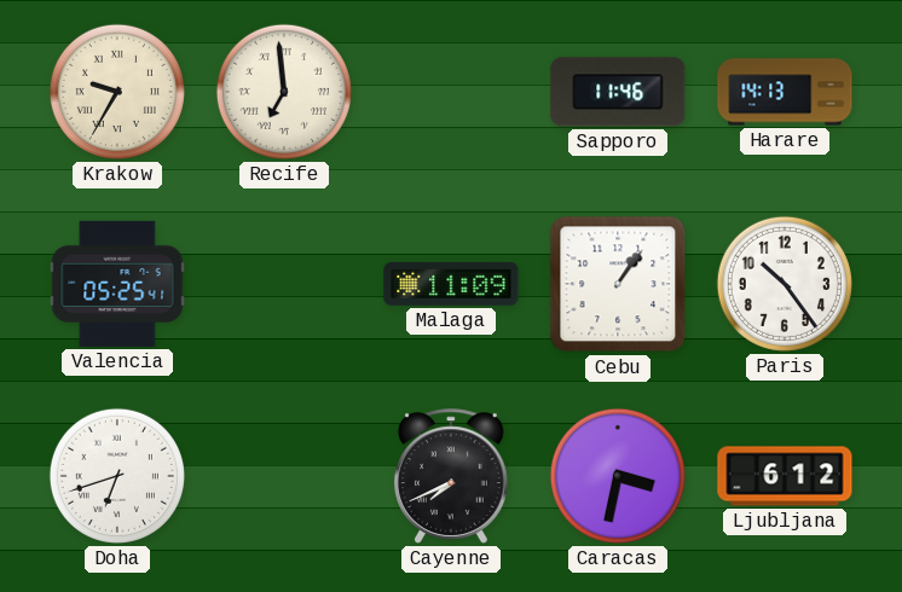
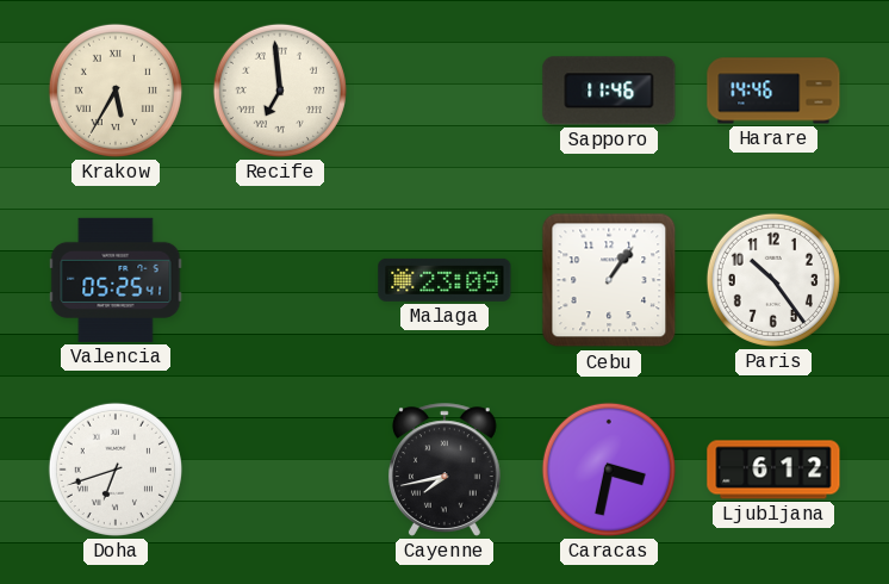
Krakow: 9:35 -> 5:35
Harare: 14:13 -> 14:46
Malaga: 11:09 -> 23:09
Cayenne: 7:41 -> 7:43
